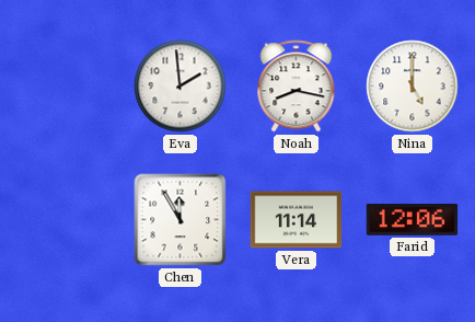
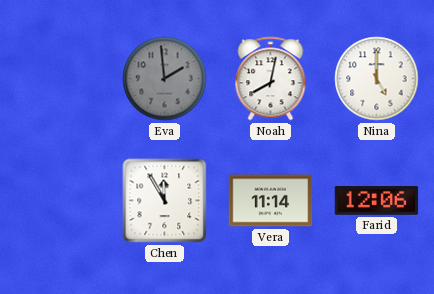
Eva dial: white -> grey
Noah: 8:17 -> 8:02
